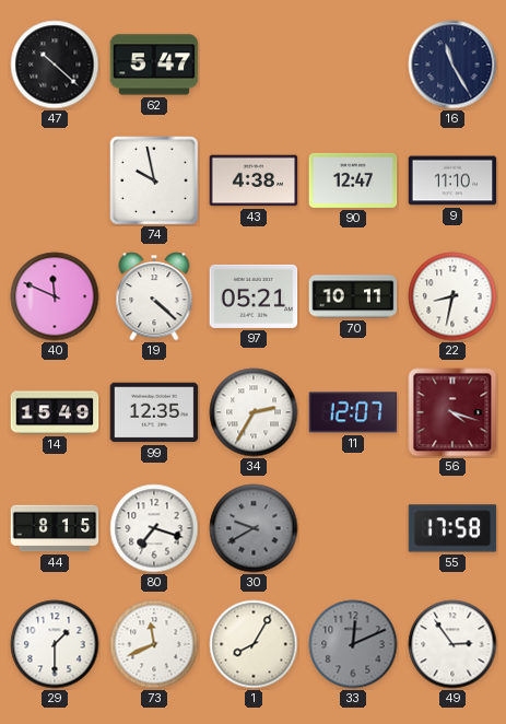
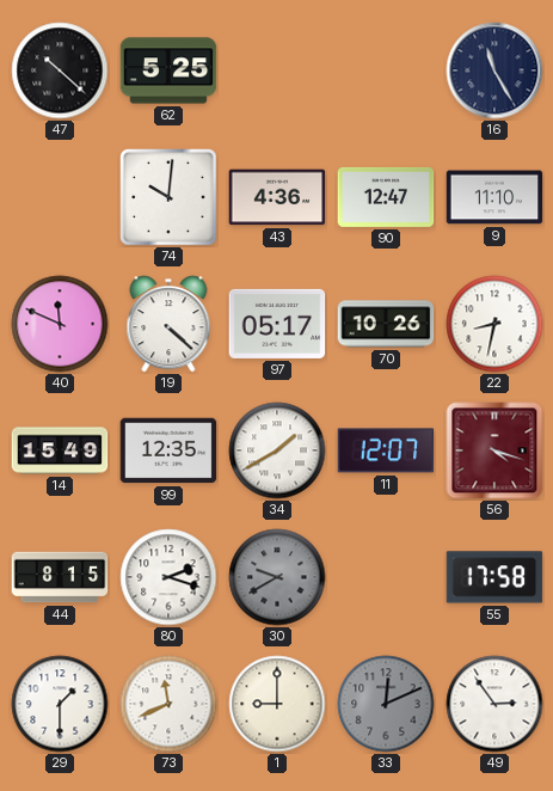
62: 5:47 -> 5:25
74: 9:58 -> 10:01
43: 4:38 -> 4:36
97: 05:21 -> 05:17
70: 10:11 -> 10:26
34: 2:35 -> 1:40
80: 7:18 -> 2:18
1: 8:05 -> 9:00
